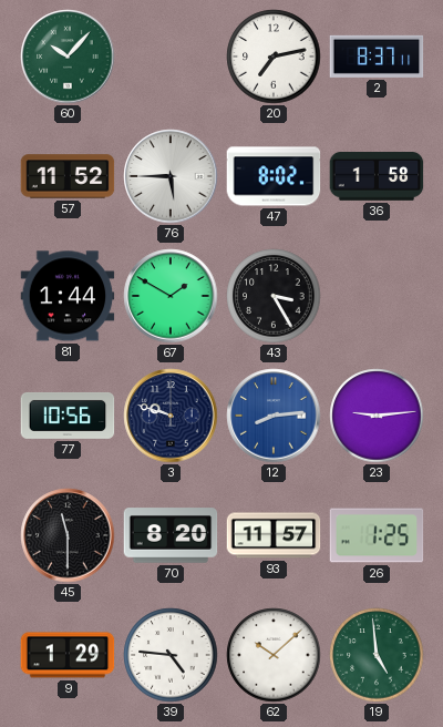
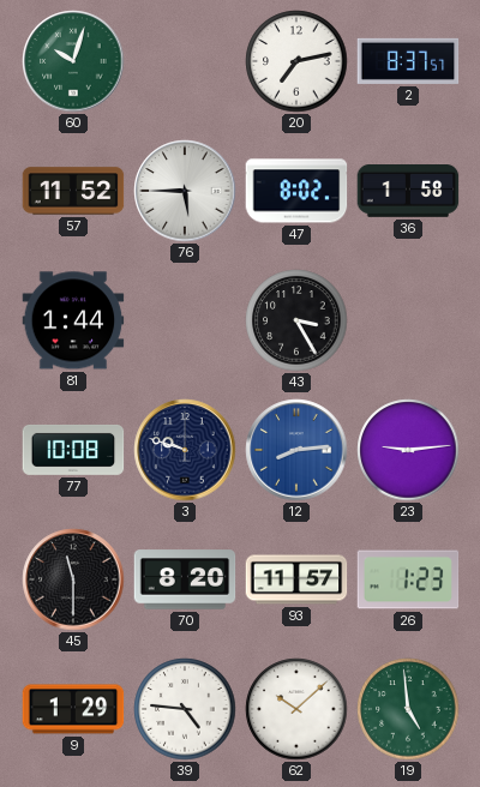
60: 10:07 -> 10:03
2: 8:37:11 -> 8:37:57
67: 1:50 -> none
77: 10:56 -> 10:08
26: 1:25 -> 1:23
